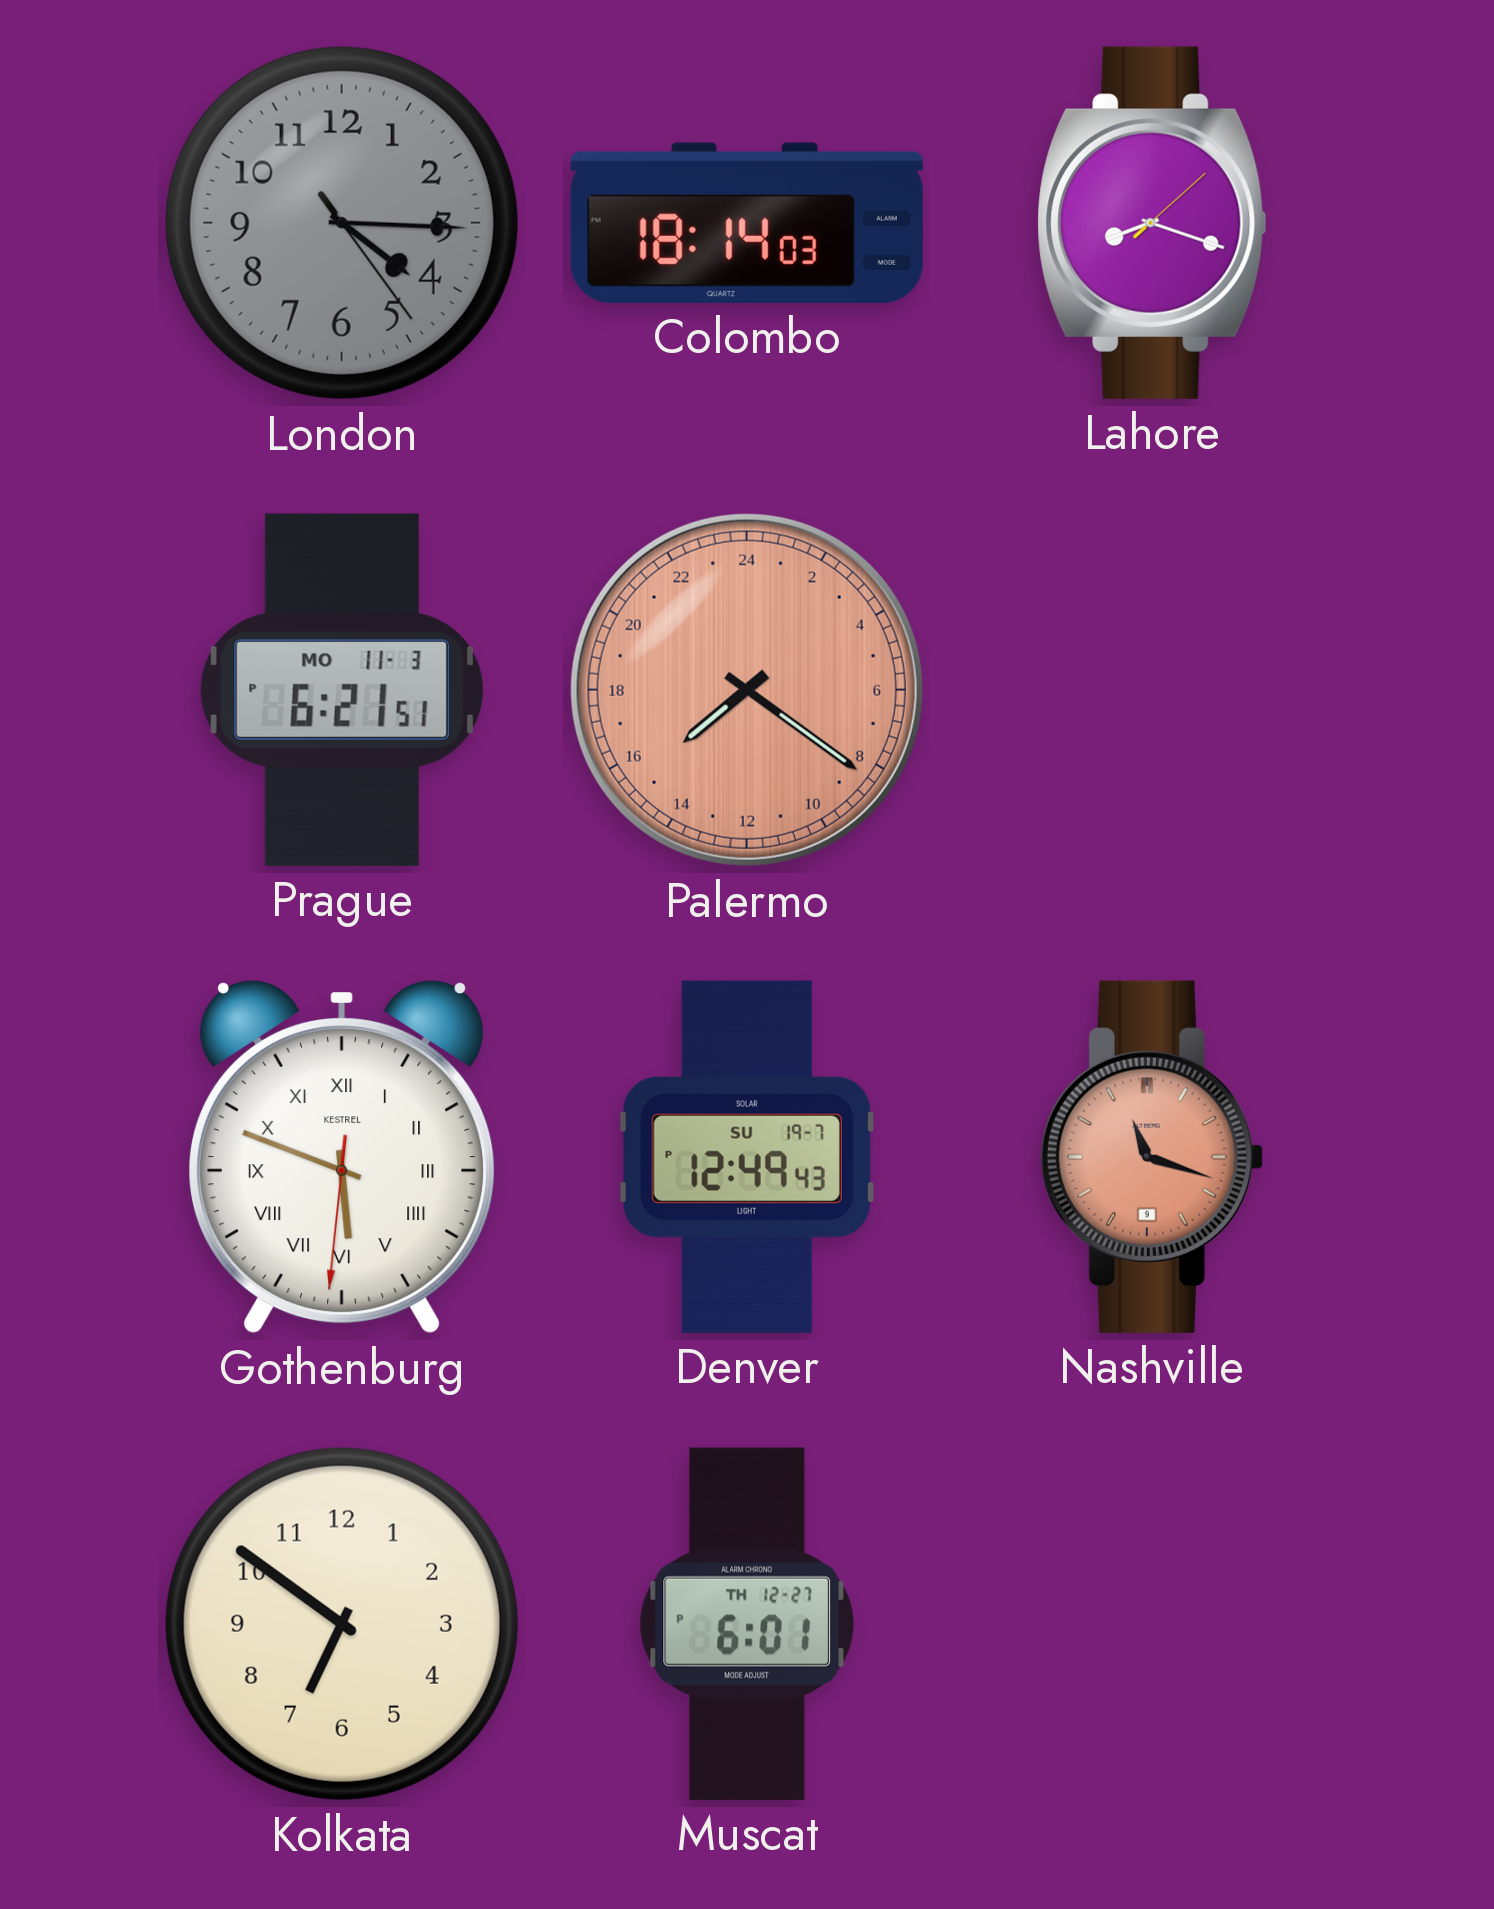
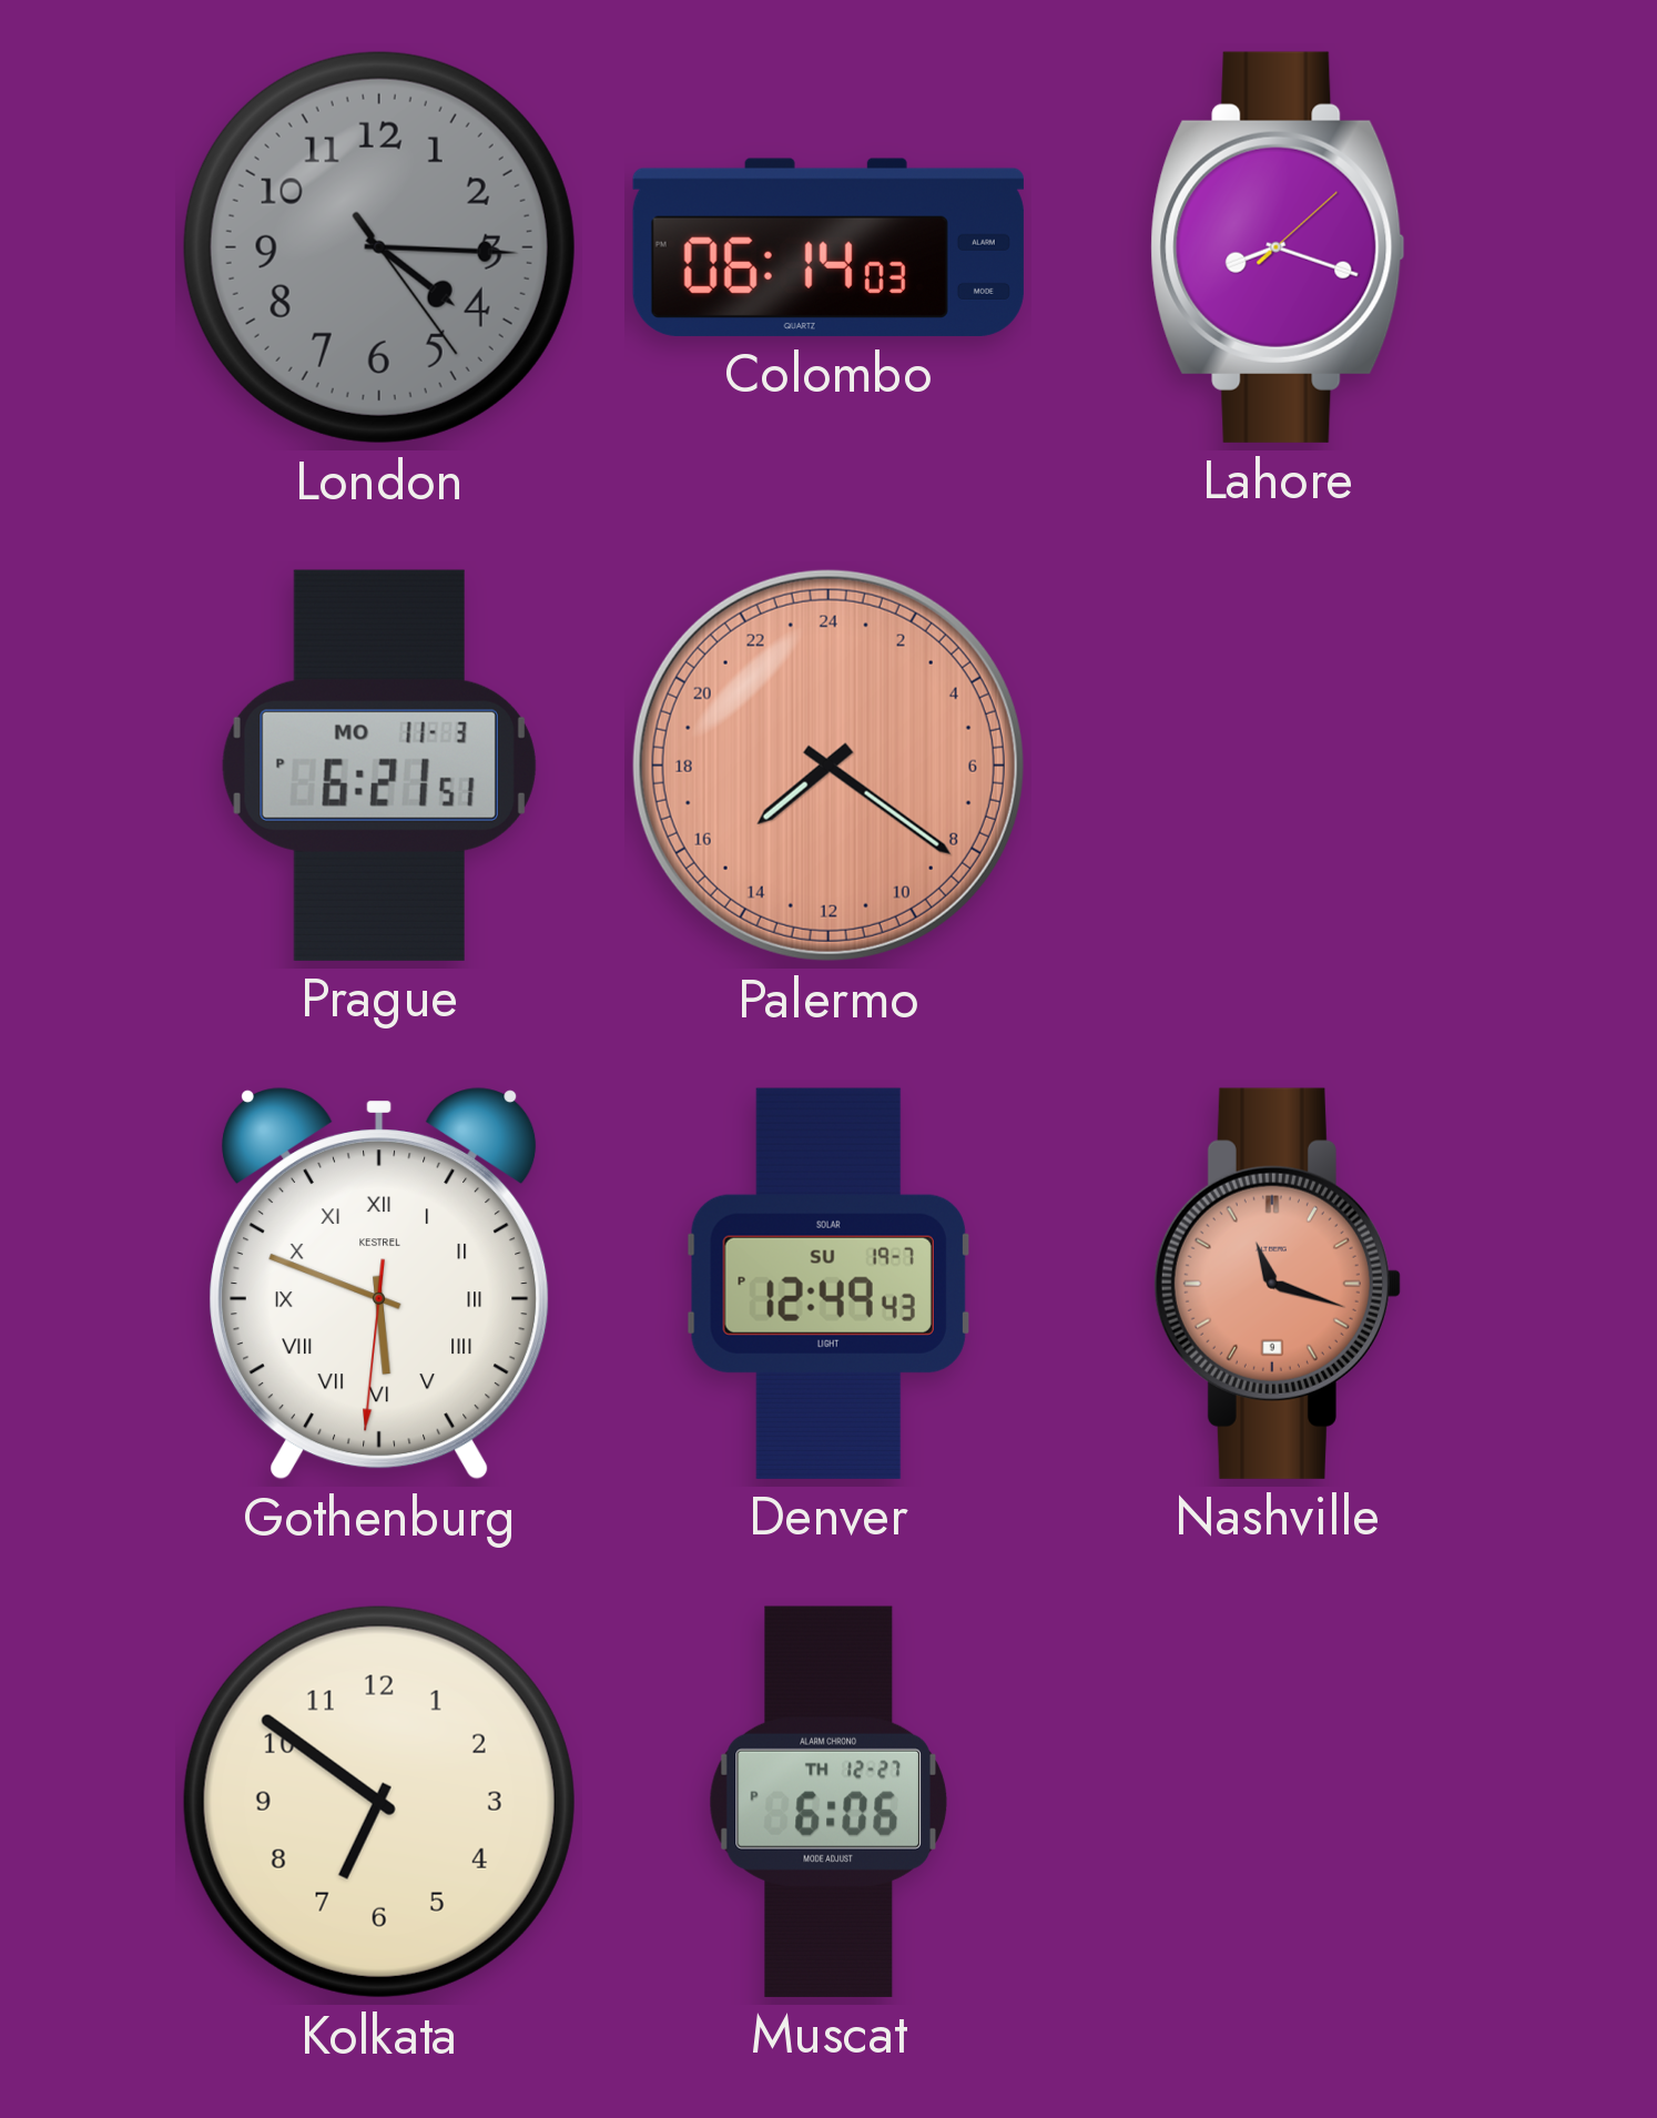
Colombo: 18:14 -> 06:14
Muscat: 6:01 -> 6:06
